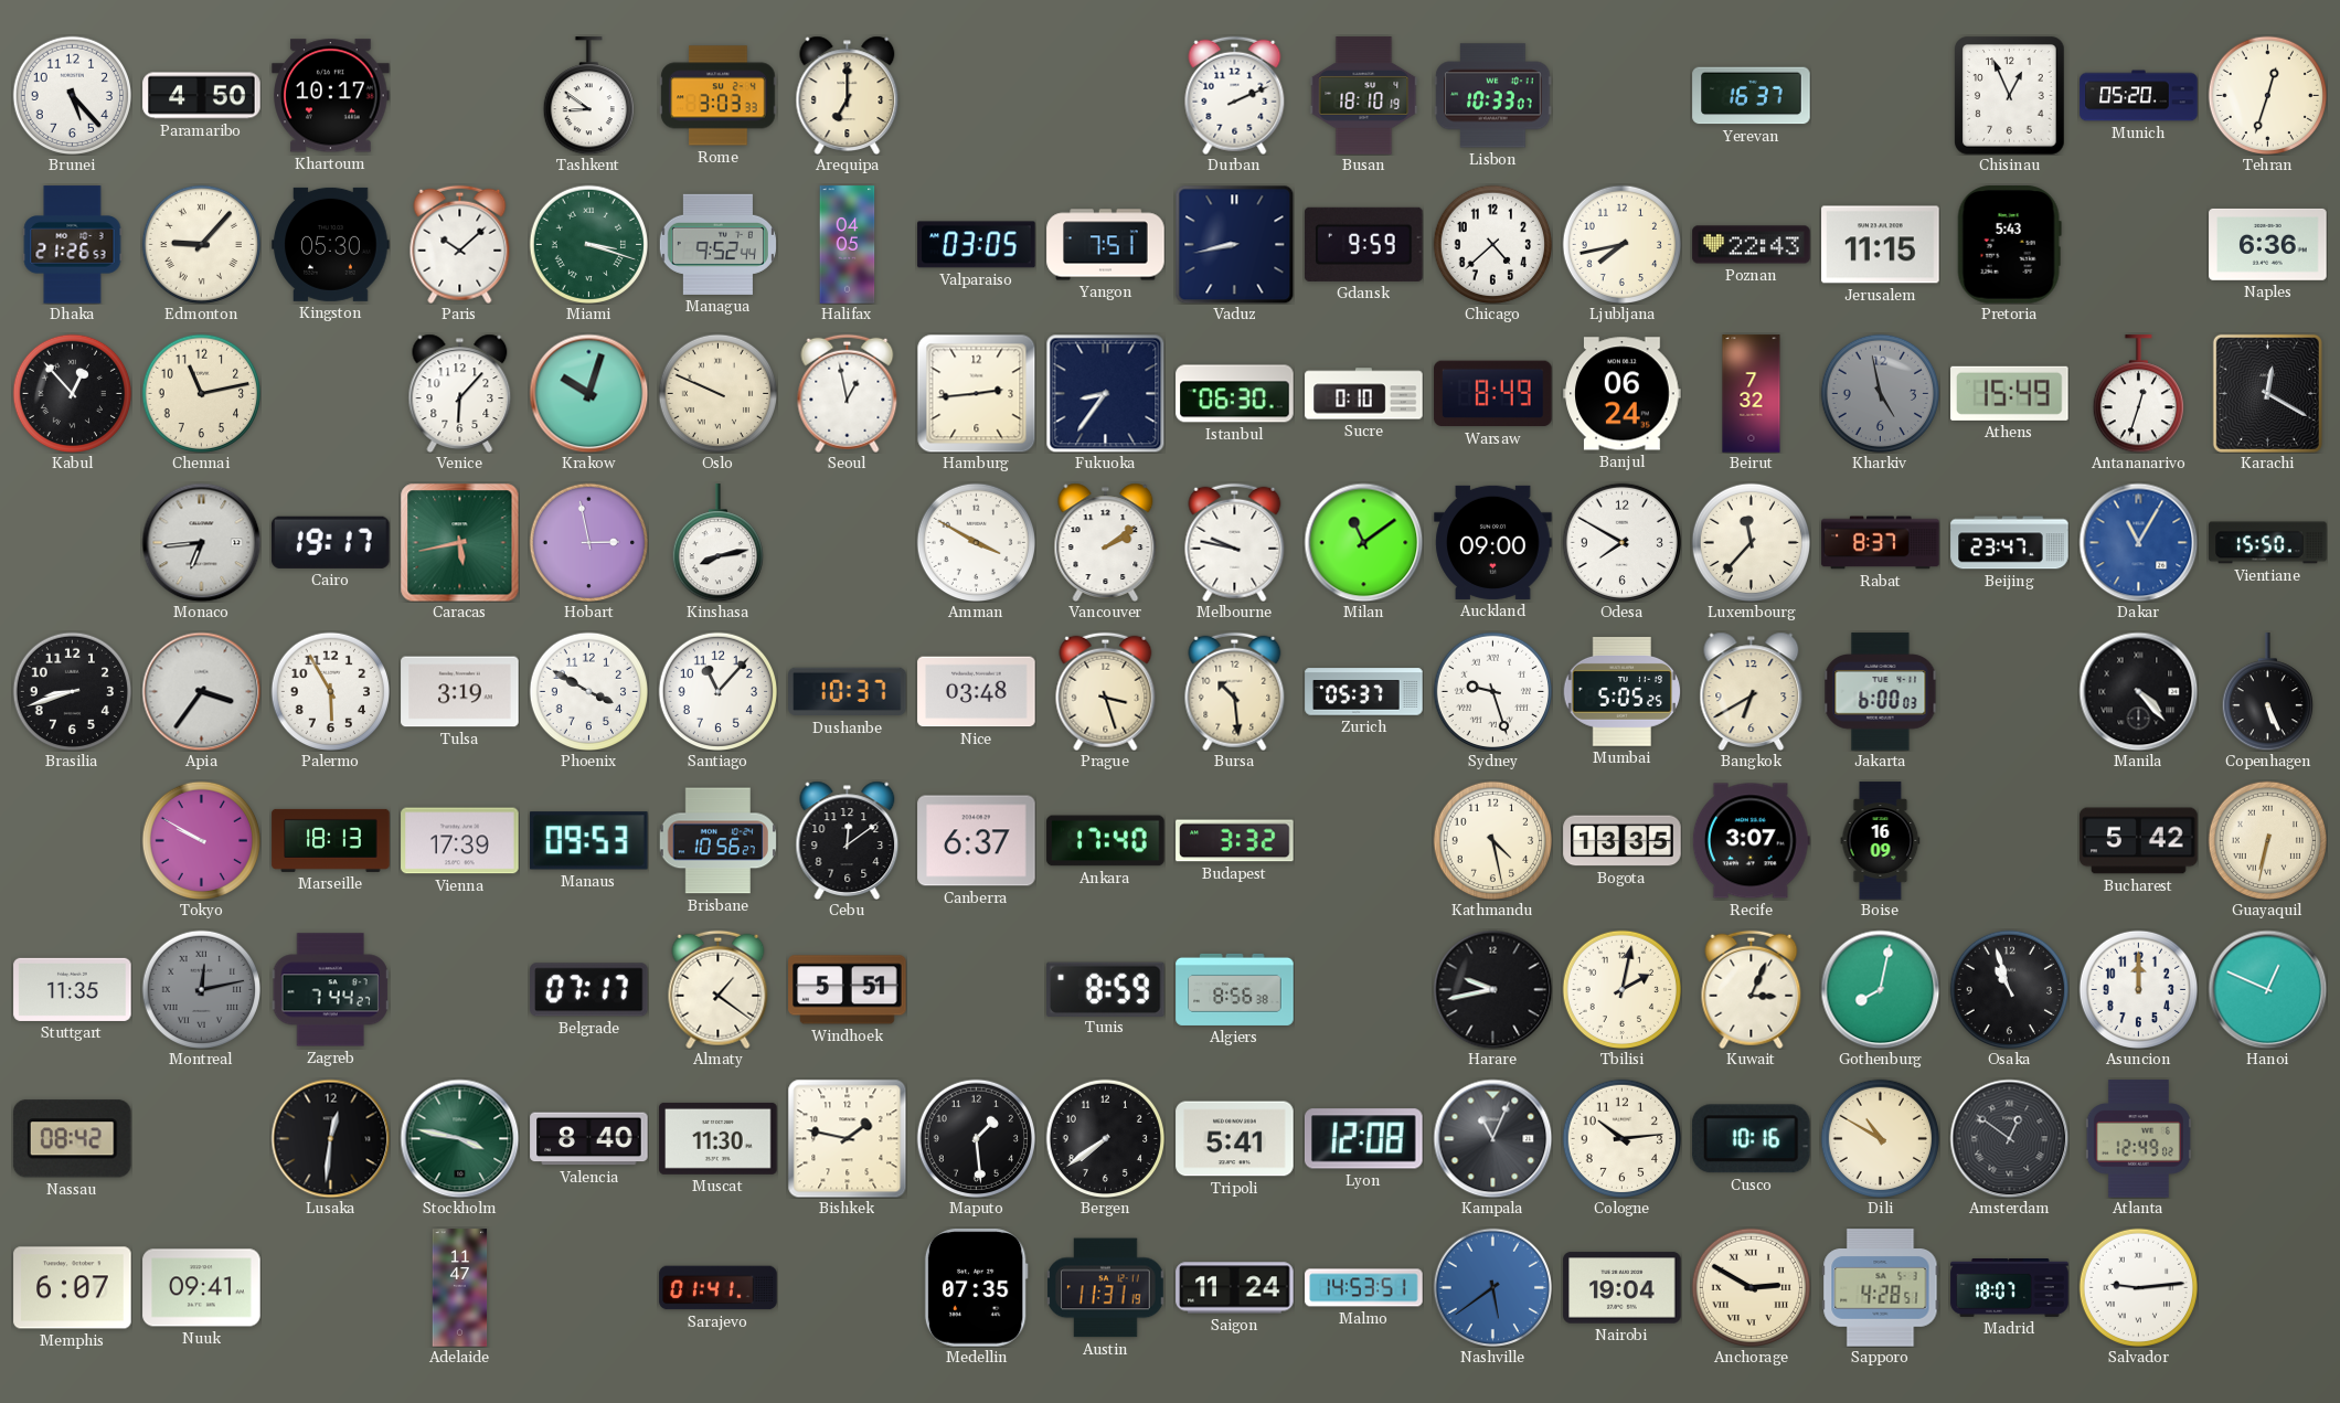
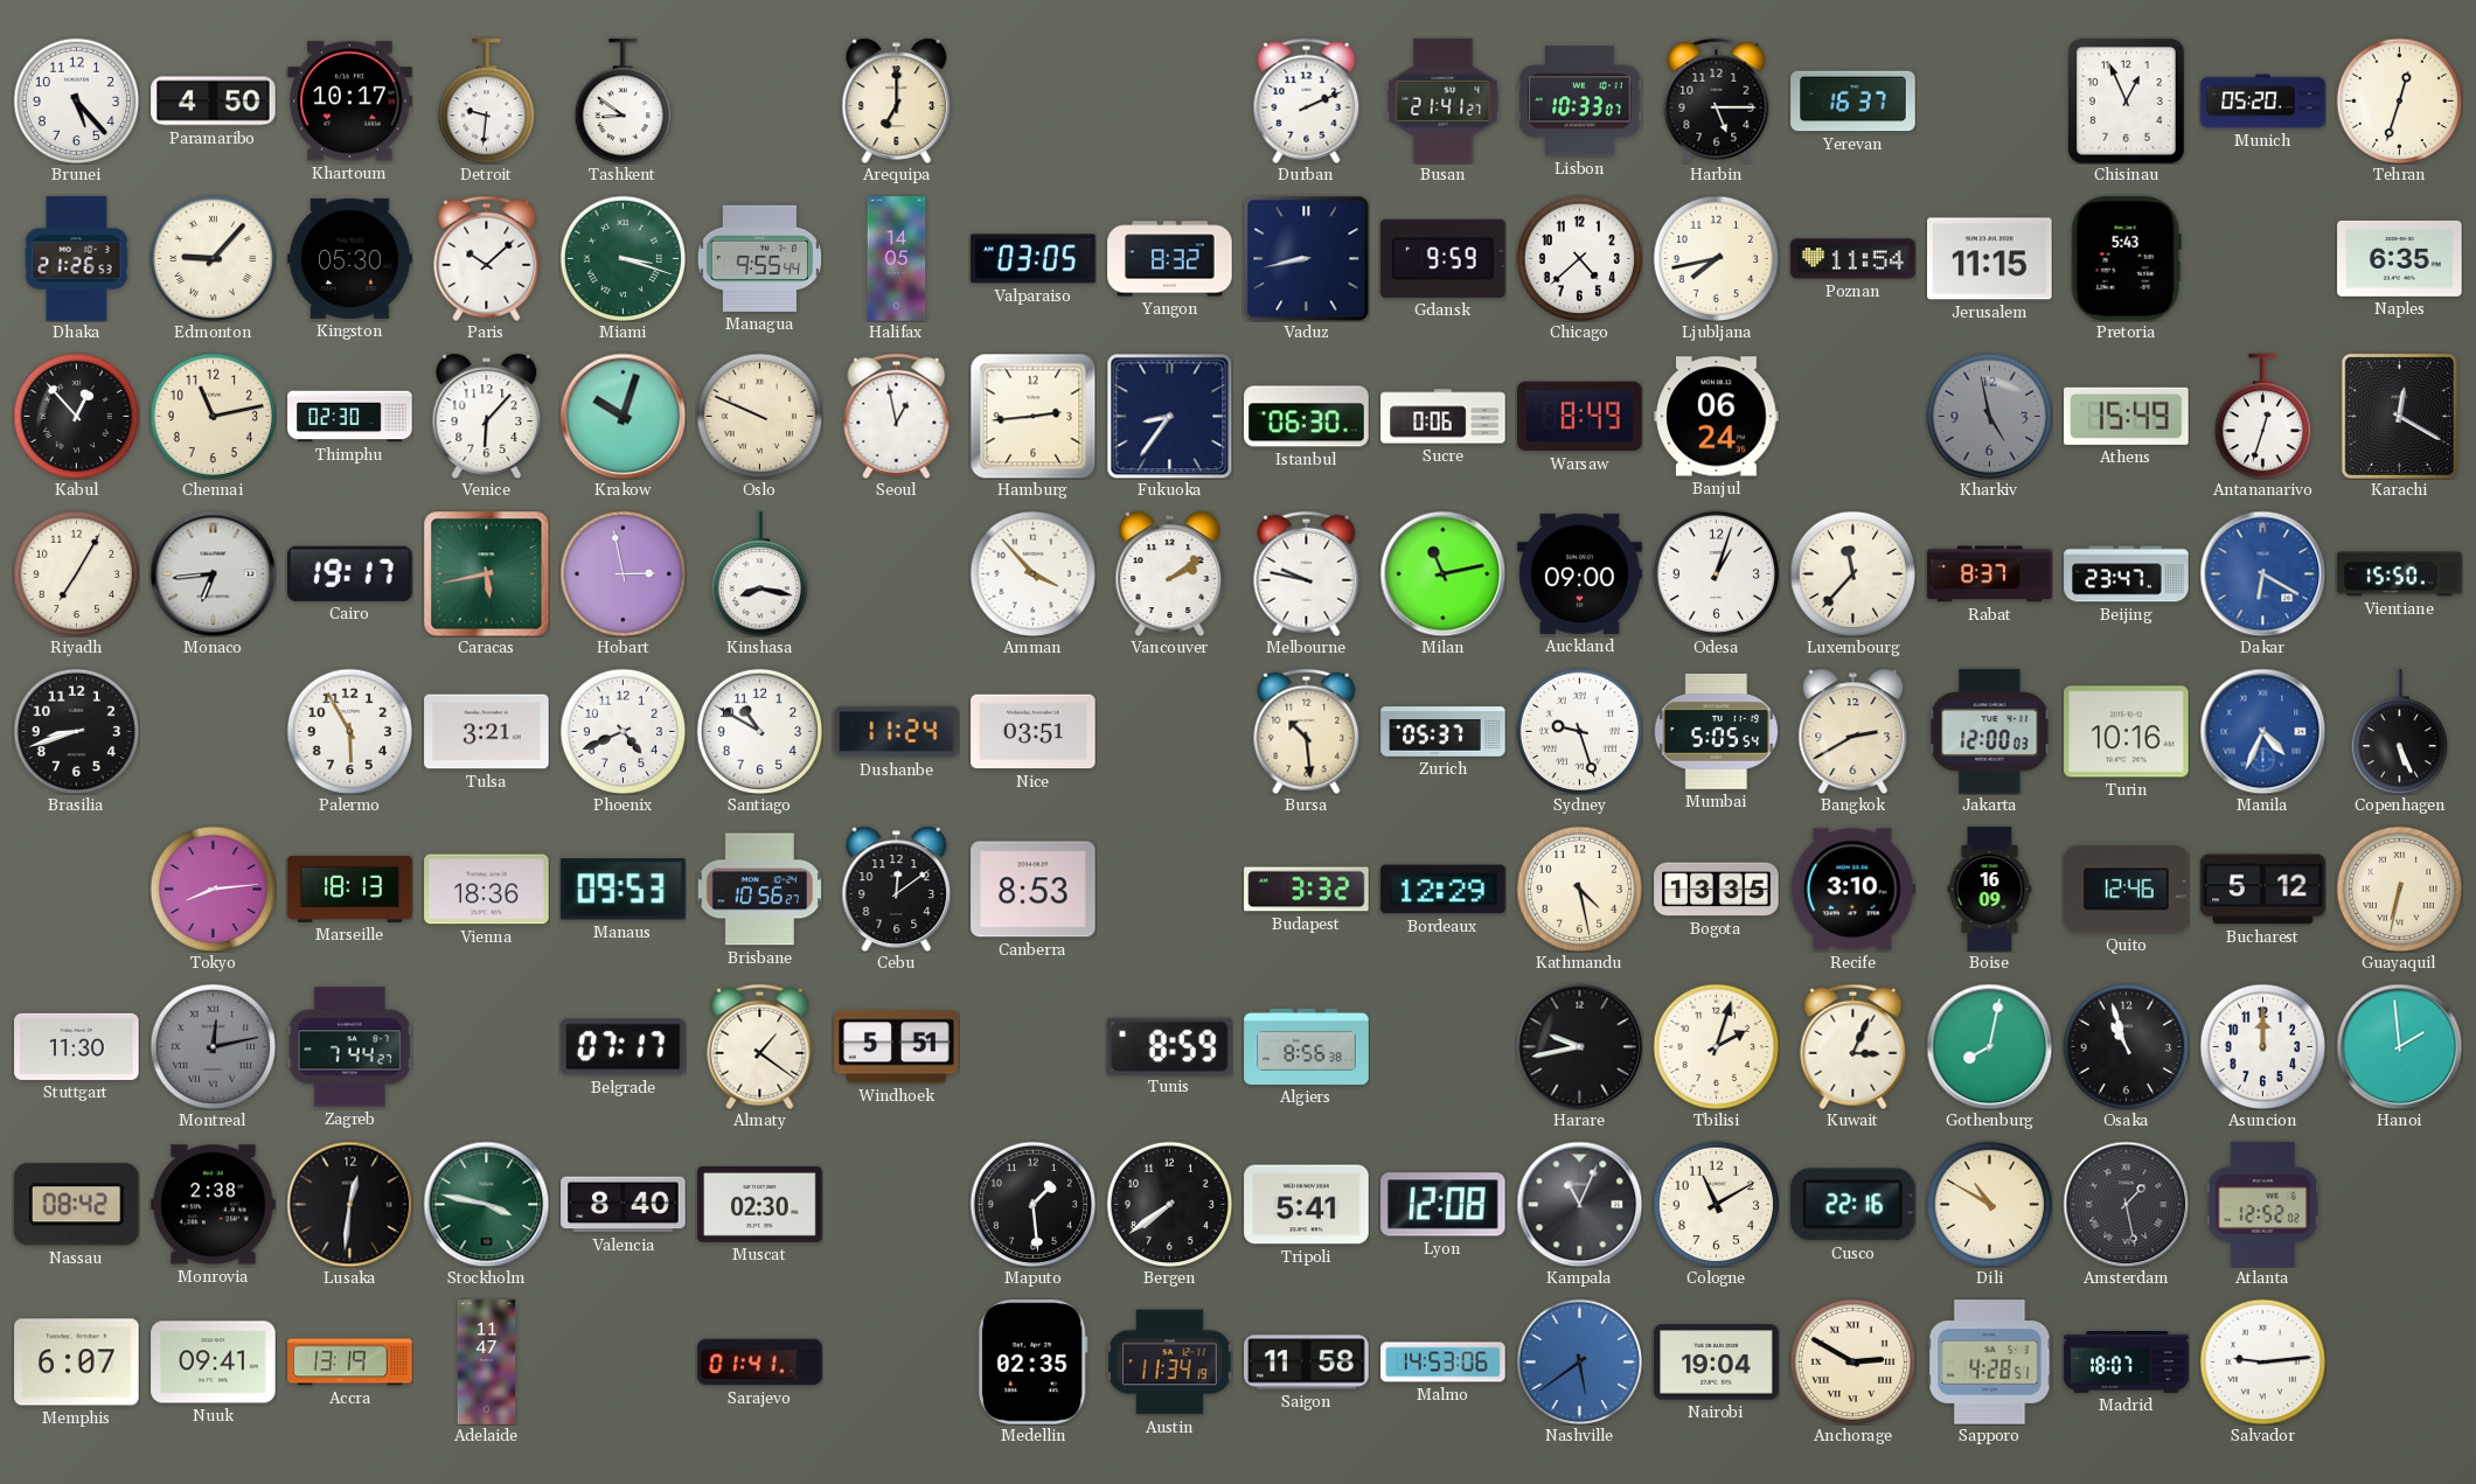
Detroit: none -> 9:31
Rome: 3:03 -> none
Busan: 18:10 -> 21:41
Harbin: none -> 5:15
Managua: 9:52 -> 9:55
Halifax: 04:05 -> 14:05
Yangon: 7:51 -> 8:32
Poznan: 22:43 -> 11:54
Naples: 6:36 -> 6:35
Thimphu: none -> 02:30
Sucre: 0:10 -> 0:06
Beirut: 7:32 -> none
Riyadh: none -> 7:05
Kinshasa: 8:13 -> 8:17
Amman: 3:50 -> 3:53
Milan: 11:09 -> 11:13
Odesa: 7:50 -> 1:03
Dakar: 11:05 -> 6:20
Apia: 3:36 -> none
Tulsa: 3:19 -> 3:21
Phoenix: 3:50 -> 4:41
Santiago: 11:07 -> 10:50
Dushanbe: 10:37 -> 11:24
Nice: 03:48 -> 03:51
Prague: 3:27 -> none
Mumbai: 5:05:25 -> 5:05:54
Bangkok: 6:40 -> 2:40
Jakarta: 6:00 -> 12:00
Turin: none -> 10:16
Manila: 4:23 -> 4:34
Manila dial: black -> blue
Tokyo: 9:50 -> 8:14
Vienna: 17:39 -> 18:36
Canberra: 6:37 -> 8:53
Ankara: 17:40 -> none
Bordeaux: none -> 12:29
Recife: 3:07 -> 3:10
Quito: none -> 12:46
Bucharest: 5:42 -> 5:12
Stuttgart: 11:35 -> 11:30
Tbilisi: 2:02 -> 2:03
Hanoi: 12:49 -> 1:59
Monrovia: none -> 2:38
Muscat: 11:30 -> 02:30
Bishkek: 1:47 -> none
Cologne: 10:14 -> 11:10
Cusco: 10:16 -> 22:16
Amsterdam: 12:51 -> 1:28
Atlanta: 12:49 -> 12:52
Accra: none -> 13:19
Medellin: 07:35 -> 02:35
Austin: 11:31 -> 11:34
Saigon: 11:24 -> 11:58
Malmo: 14:53:51 -> 14:53:06
